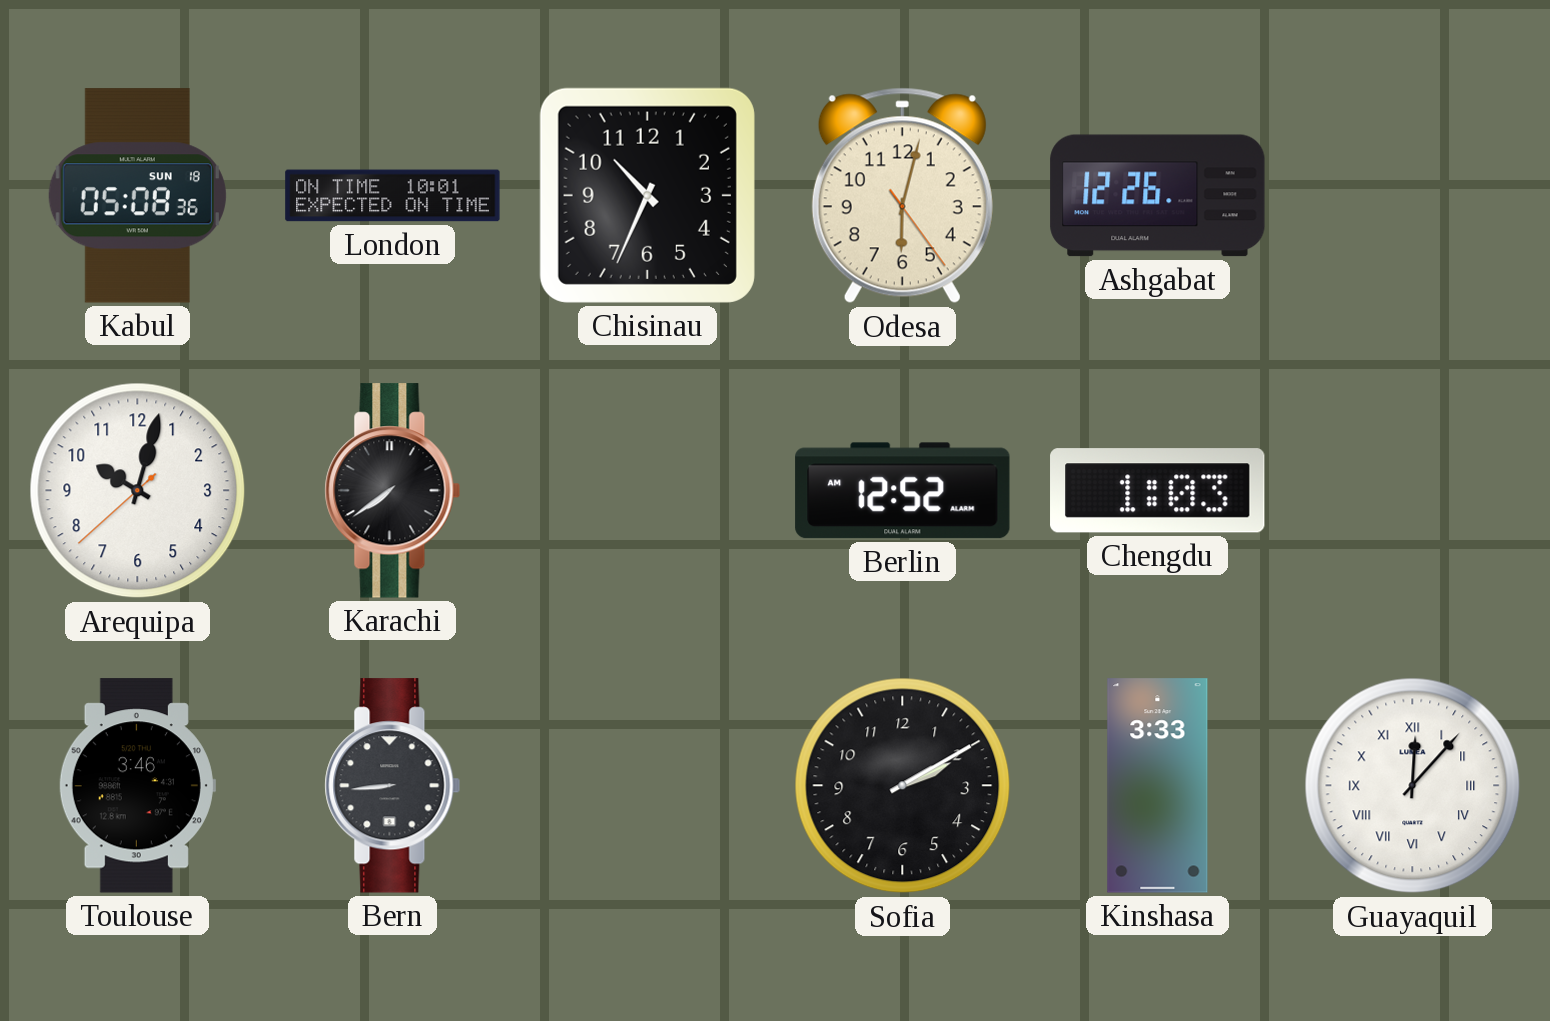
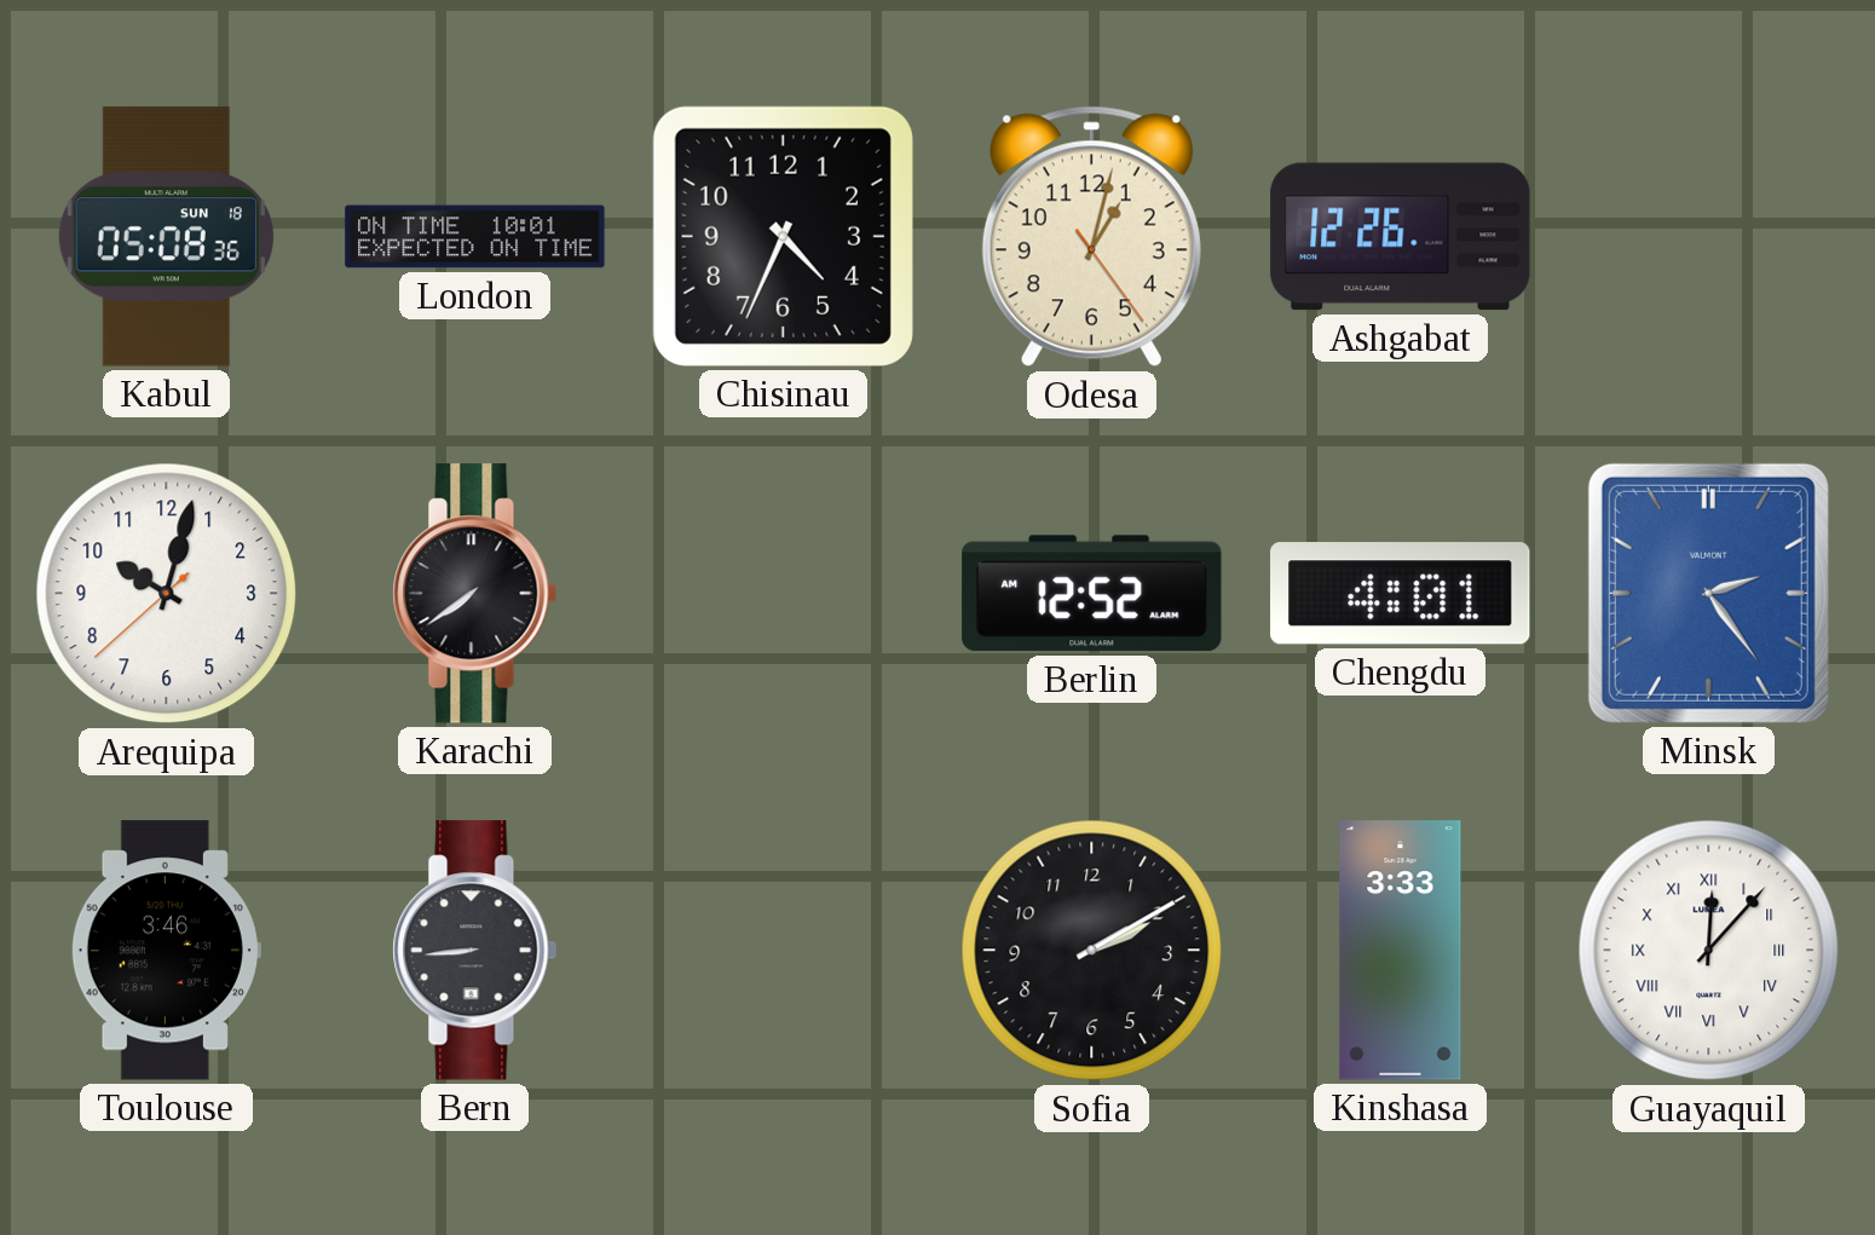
Chisinau: 10:34 -> 4:34
Odesa: 6:02 -> 1:02
Chengdu: 1:03 -> 4:01
Minsk: none -> 2:24
